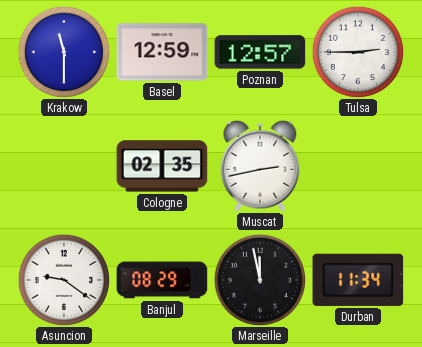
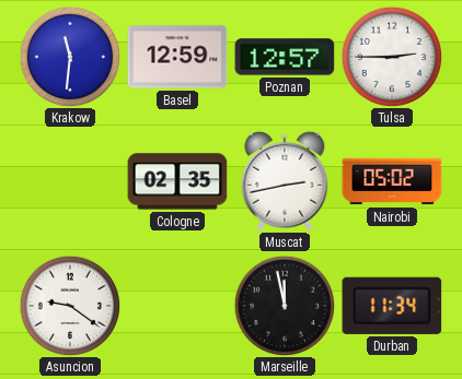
Krakow: 11:30 -> 11:31
Nairobi: none -> 05:02
Banjul: 08:29 -> none
